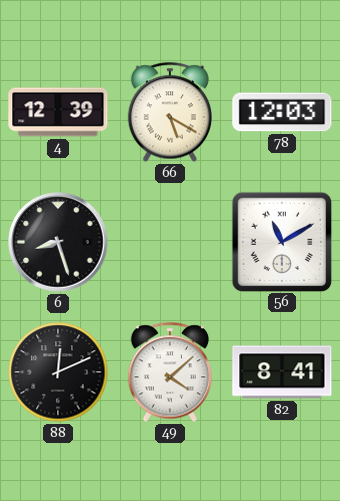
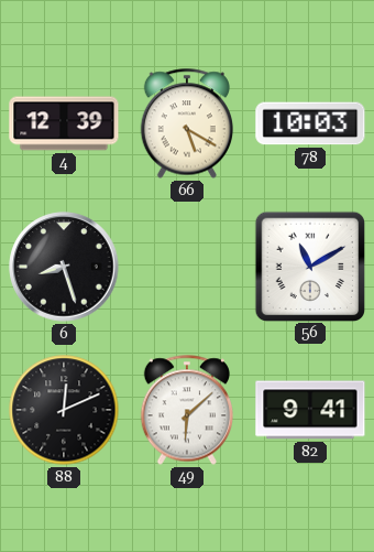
78: 12:03 -> 10:03
49: 4:08 -> 6:08
82: 8:41 -> 9:41
